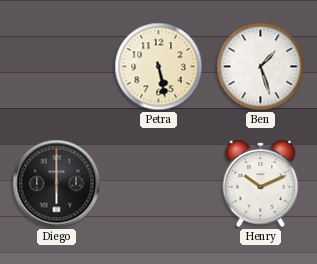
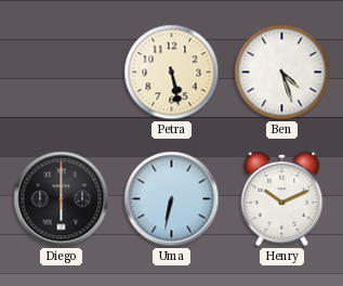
Ben: 1:27 -> 4:27
Uma: none -> 6:32
